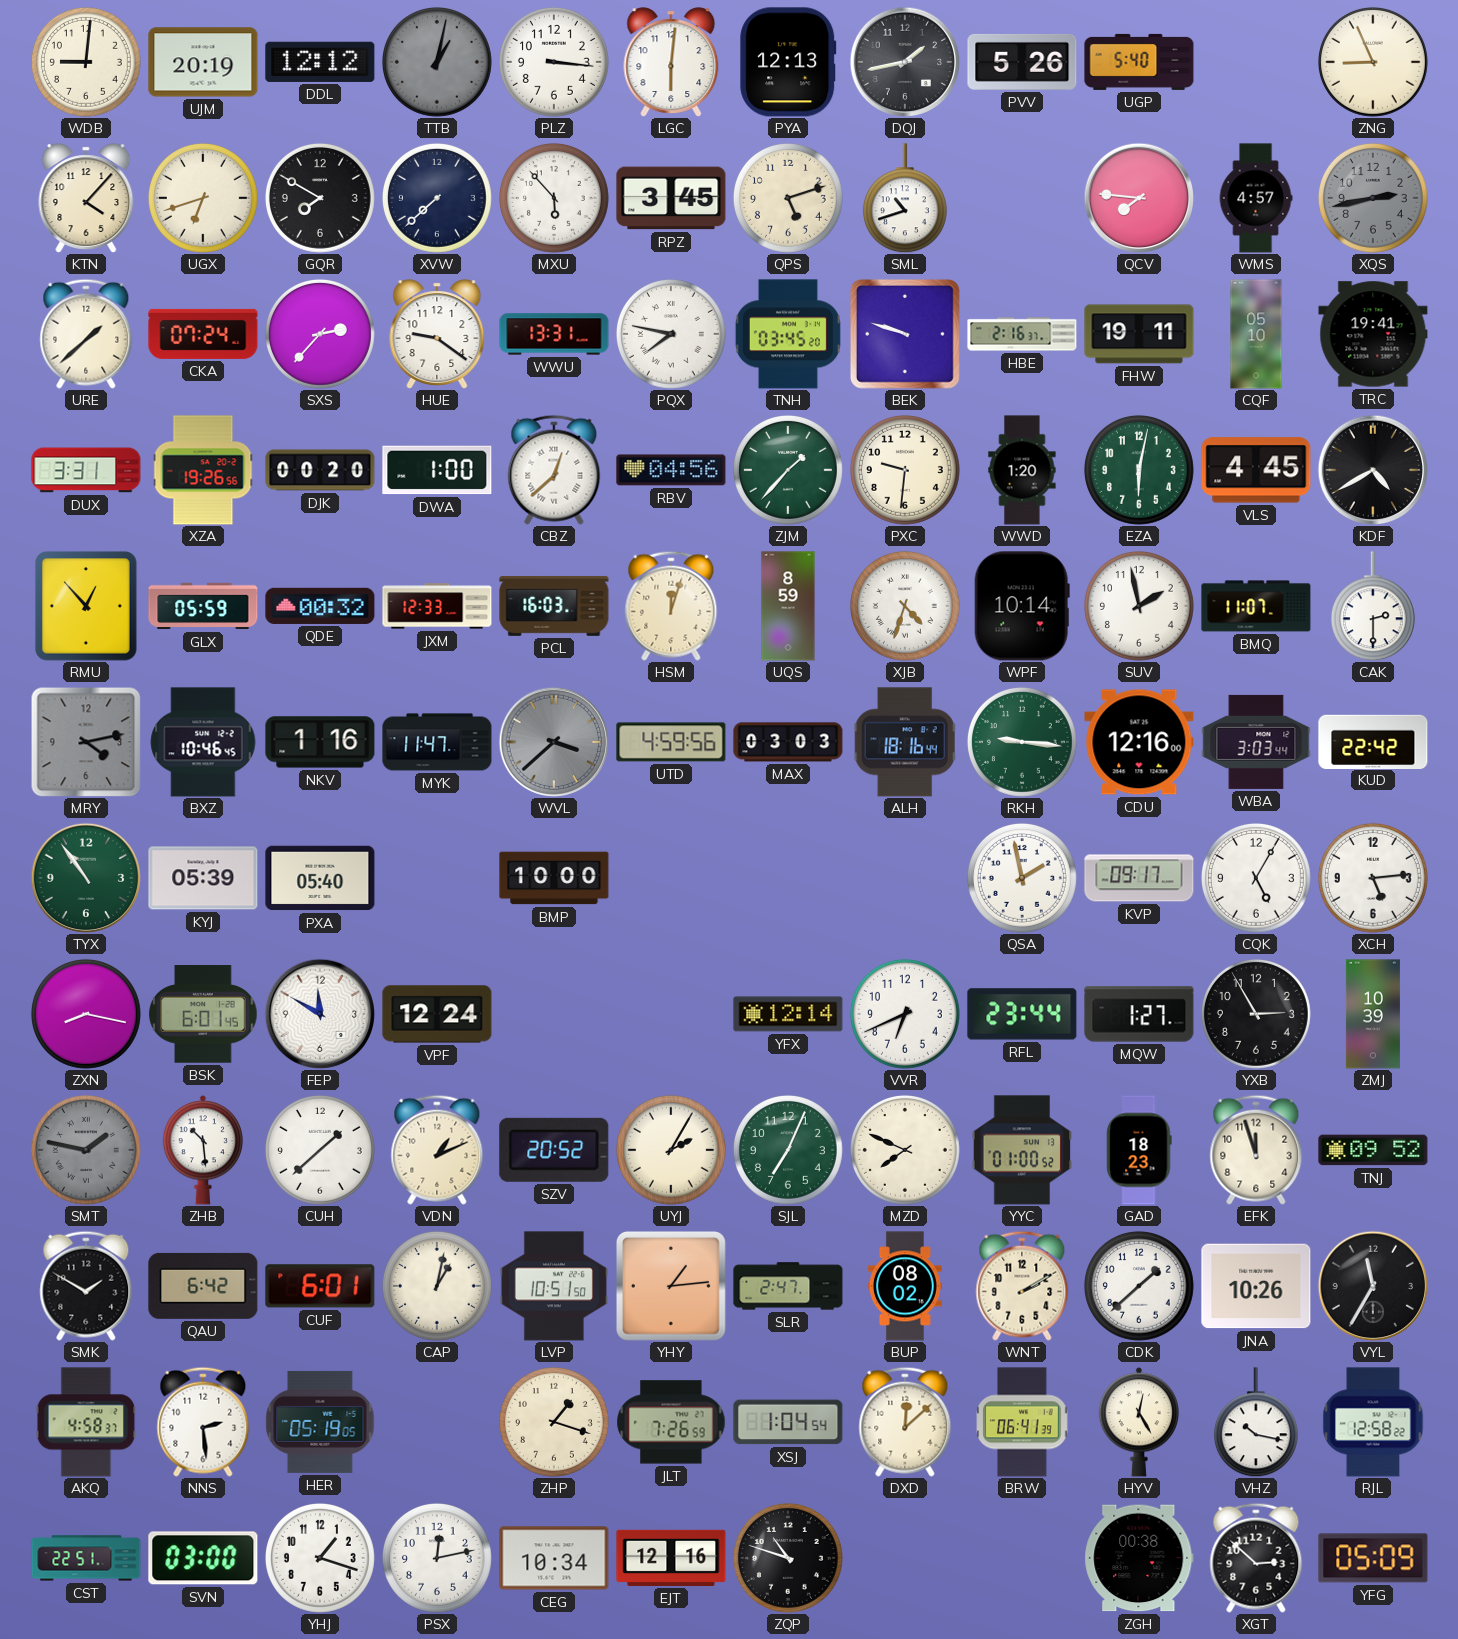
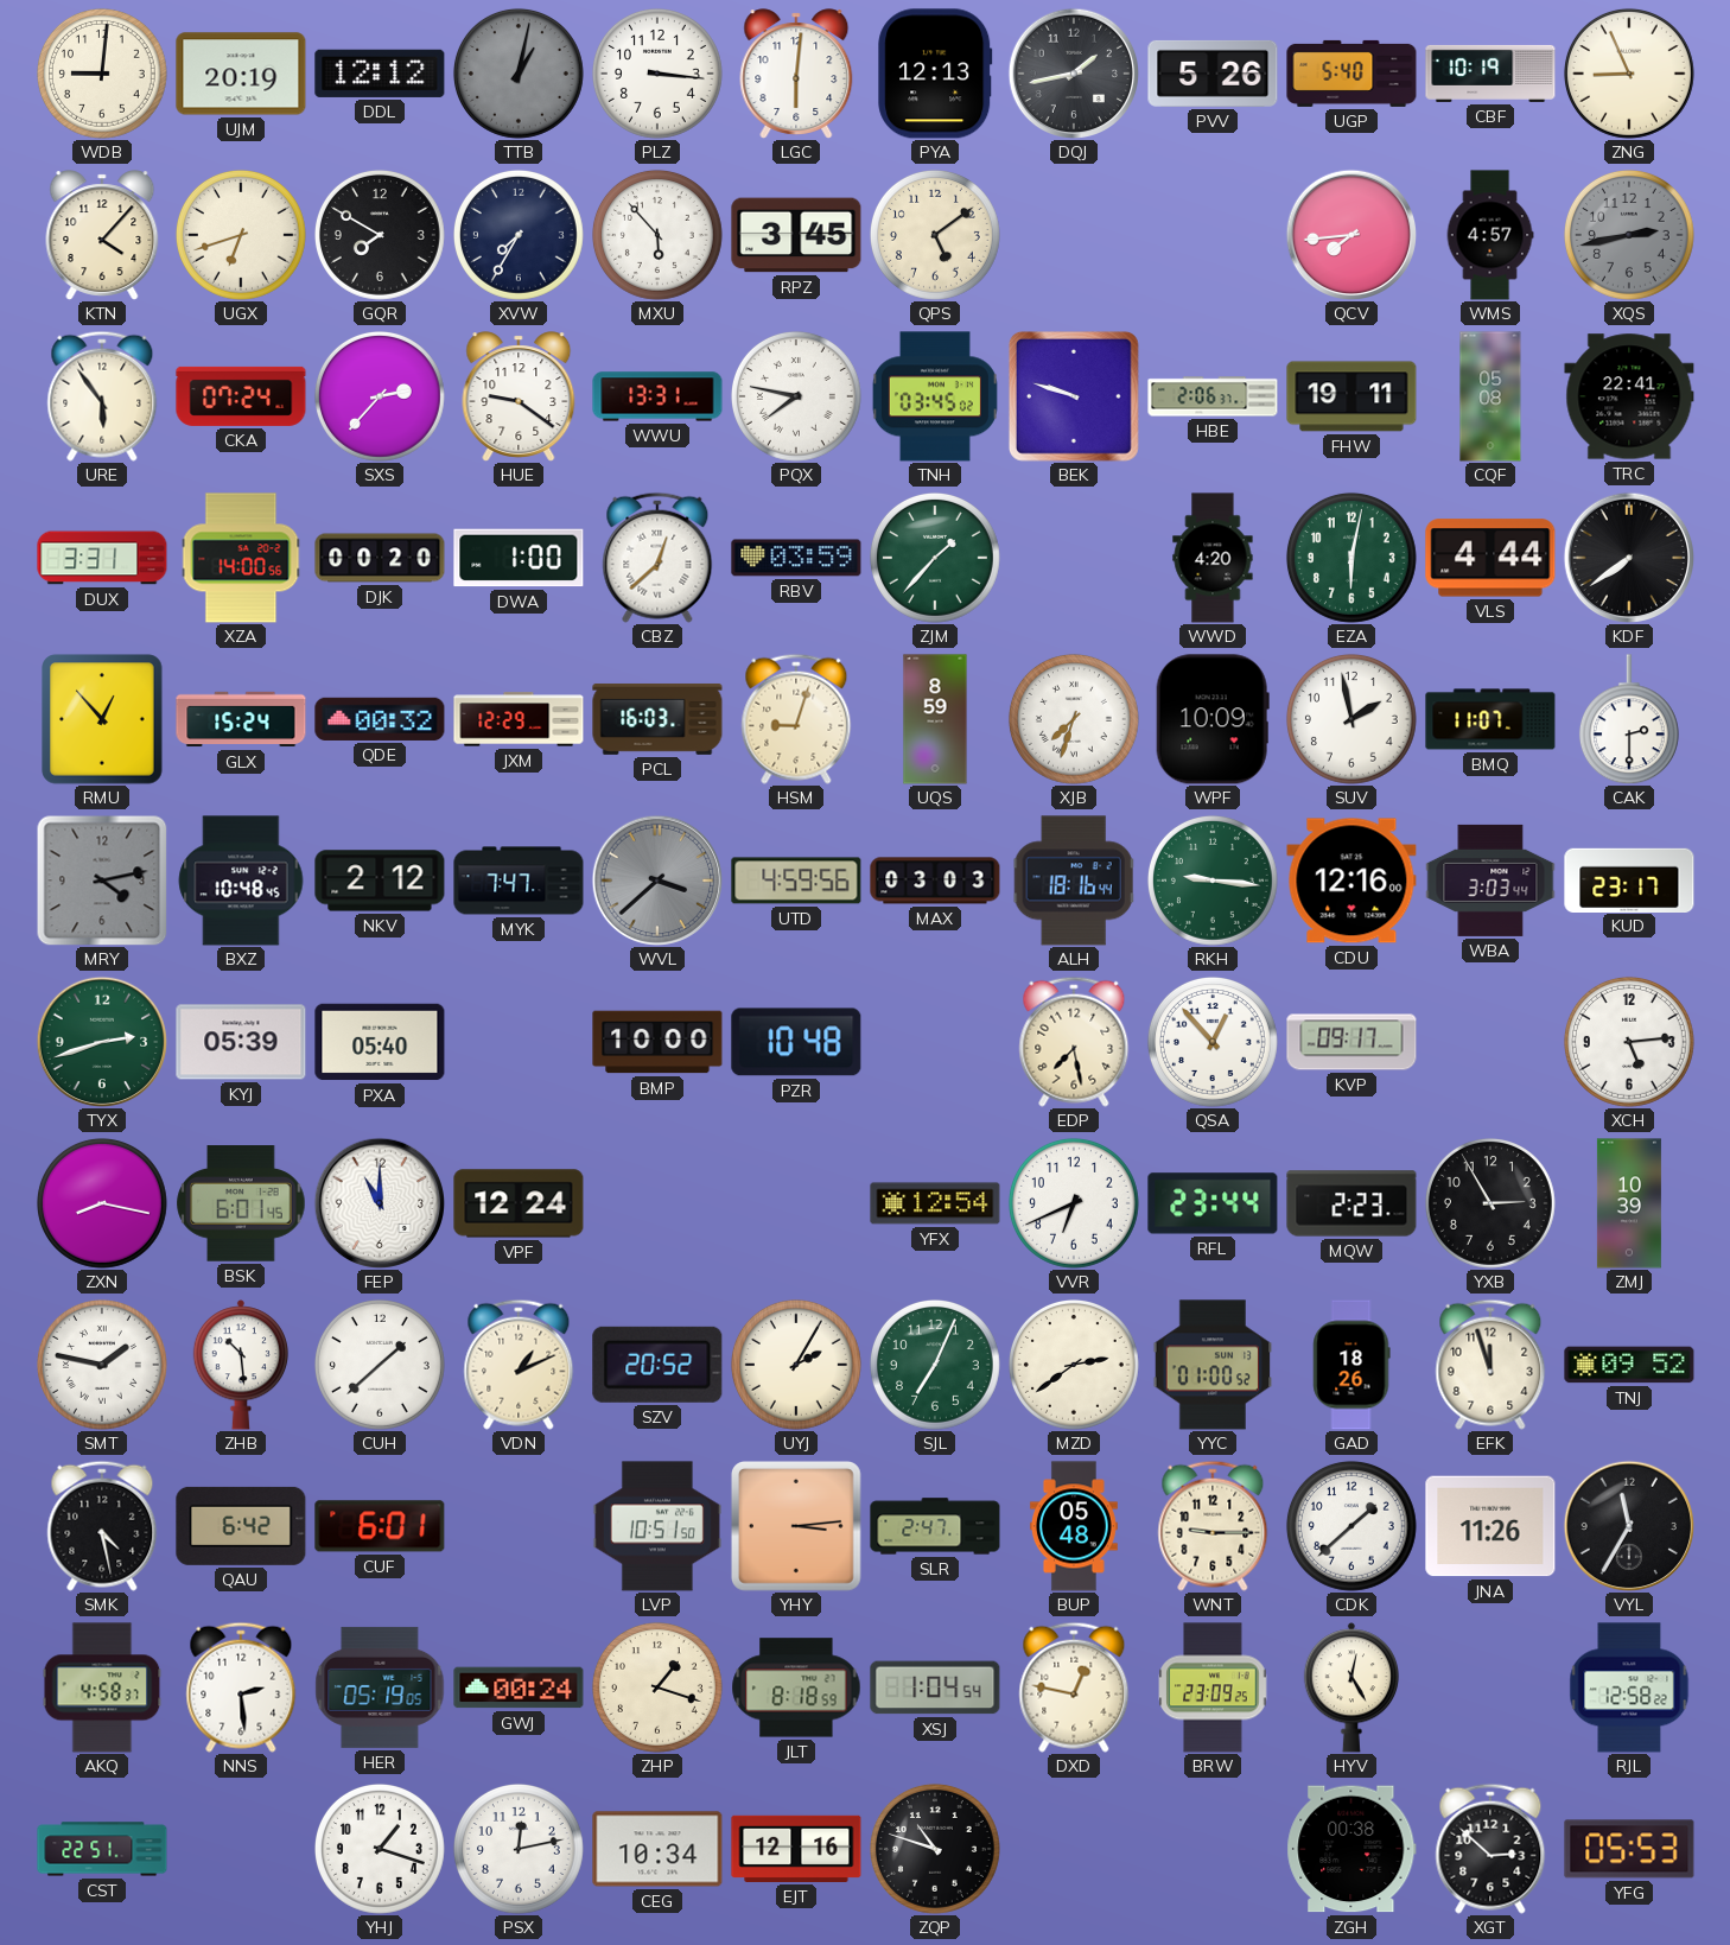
CBF: none -> 10:19
XVW: 7:38 -> 7:35
QPS: 5:12 -> 5:09
SML: 10:42 -> none
QCV: 7:46 -> 7:44
URE: 1:38 -> 5:54
TNH: 03:45:20 -> 03:45:02
HBE: 2:16 -> 2:06
CQF: 05:10 -> 05:08
TRC: 19:41 -> 22:41
XZA: 19:26 -> 14:00
RBV: 04:56 -> 03:59
PXC: 9:31 -> none
WWD: 1:20 -> 4:20
VLS: 4:45 -> 4:44
KDF: 4:40 -> 7:39
GLX: 05:59 -> 15:24
JXM: 12:33 -> 12:29
HSM: 12:03 -> 9:03
XJB: 4:33 -> 7:33
WPF: 10:14 -> 10:09
BXZ: 10:46 -> 10:48
NKV: 1:16 -> 2:12
MYK: 11:47 -> 7:47
KUD: 22:42 -> 23:17
TYX: 10:54 -> 2:42
PZR: none -> 10:48
EDP: none -> 7:28
QSA: 1:58 -> 12:53
CQK: 5:05 -> none
FEP: 11:50 -> 11:00
YFX: 12:14 -> 12:54
MQW: 1:27 -> 2:23
SMT dial: grey -> white
MZD: 7:49 -> 2:39
GAD: 18:23 -> 18:26
SMK: 1:50 -> 4:28
CAP: 1:02 -> none
YHY: 1:14 -> 3:14
BUP: 08:02 -> 05:48
WNT: 2:10 -> 9:15
JNA: 10:26 -> 11:26
GWJ: none -> 00:24
JLT: 7:26 -> 8:18
DXD: 12:08 -> 12:47
BRW: 06:41 -> 23:09
VHZ: 10:17 -> none
SVN: 03:00 -> none
YFG: 05:09 -> 05:53
